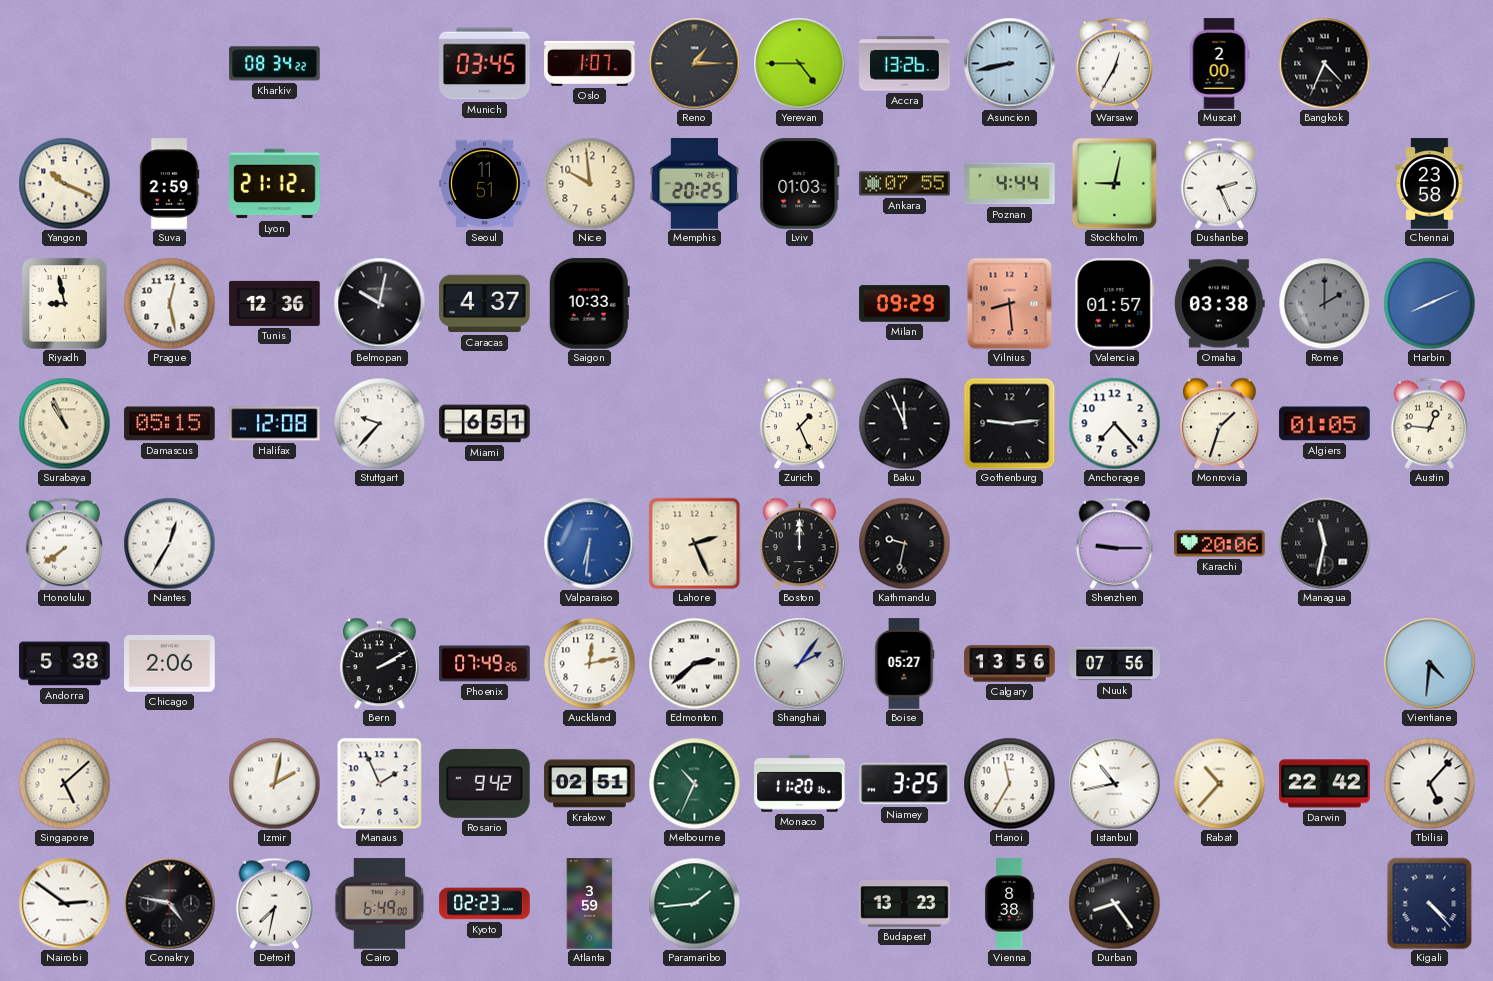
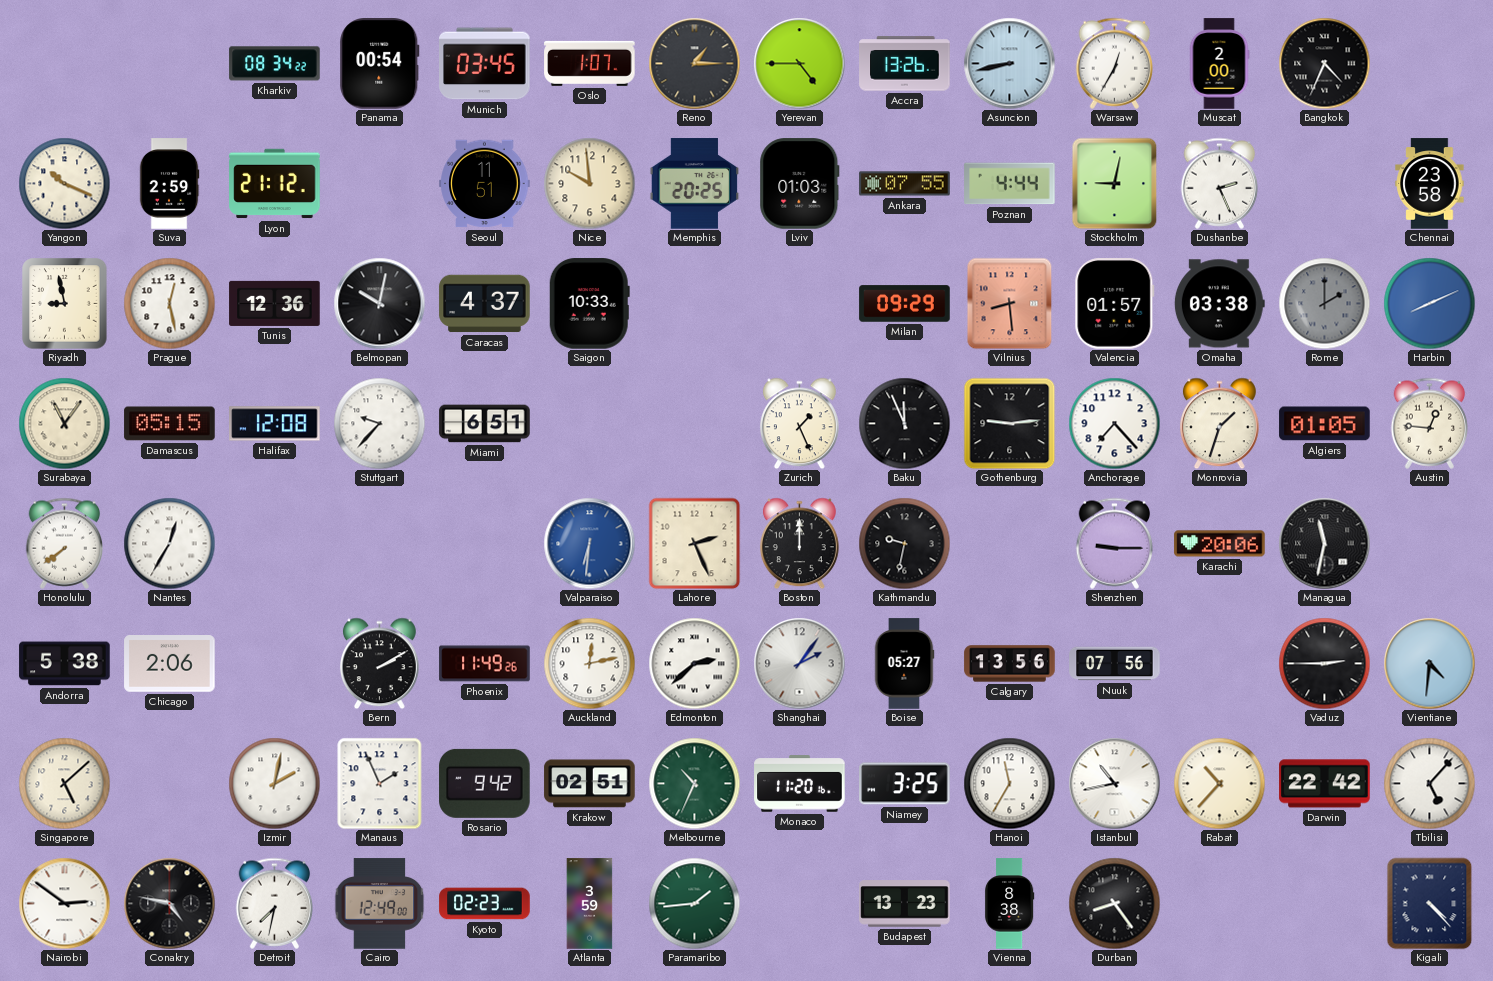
Panama: none -> 00:54
Surabaya: 10:56 -> 11:06
Phoenix: 07:49 -> 11:49
Vaduz: none -> 2:45
Cairo: 6:49 -> 12:49
